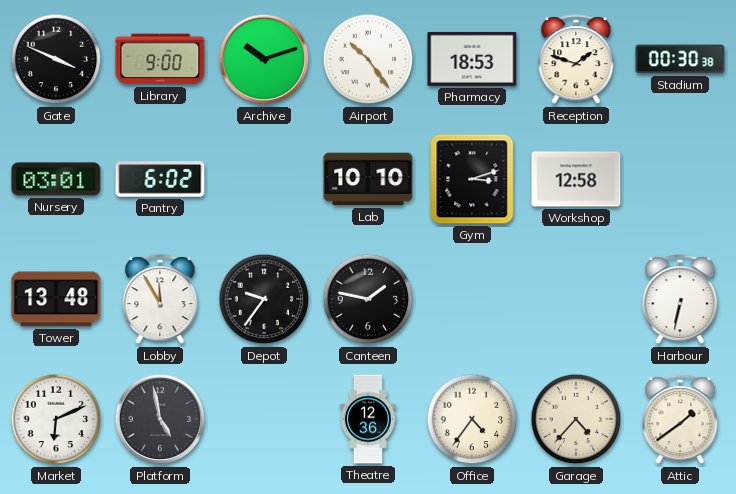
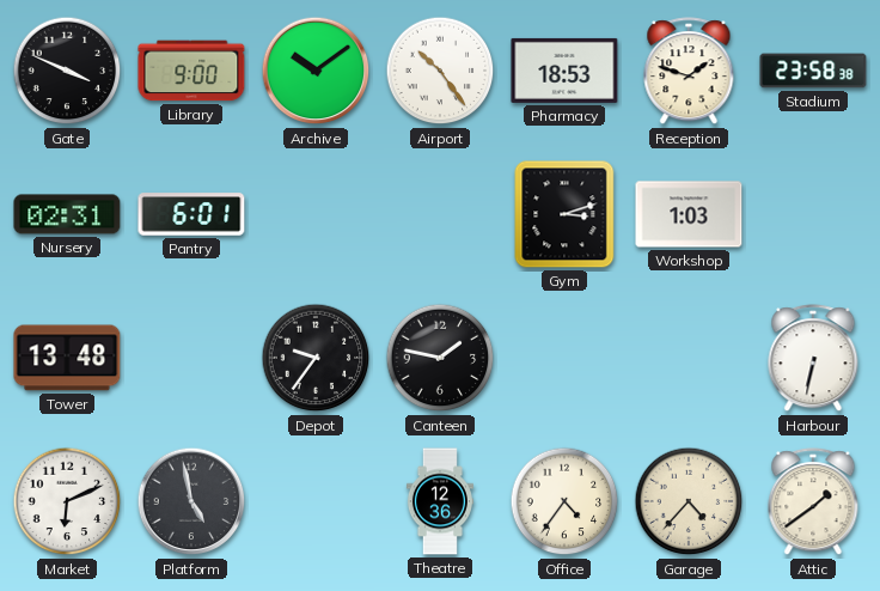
Archive: 10:12 -> 10:09
Stadium: 00:30 -> 23:58
Nursery: 03:01 -> 02:31
Pantry: 6:02 -> 6:01
Lab: 10:10 -> none
Workshop: 12:58 -> 1:03
Lobby: 11:55 -> none
